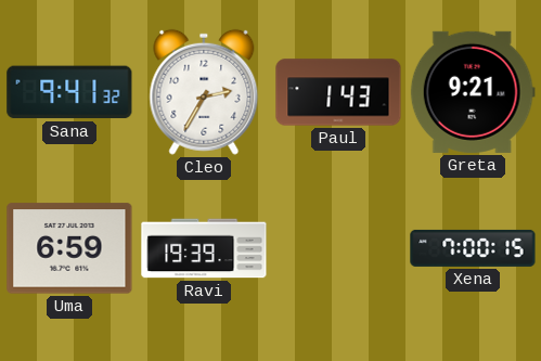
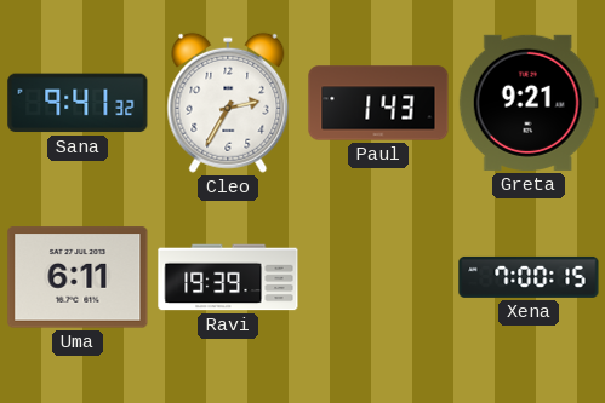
Uma: 6:59 -> 6:11
